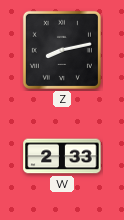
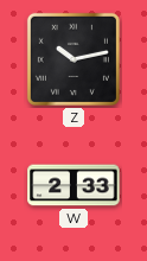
Z: 8:13 -> 10:13
